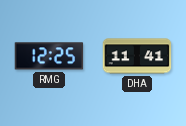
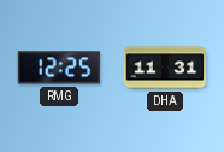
DHA: 11:41 -> 11:31
